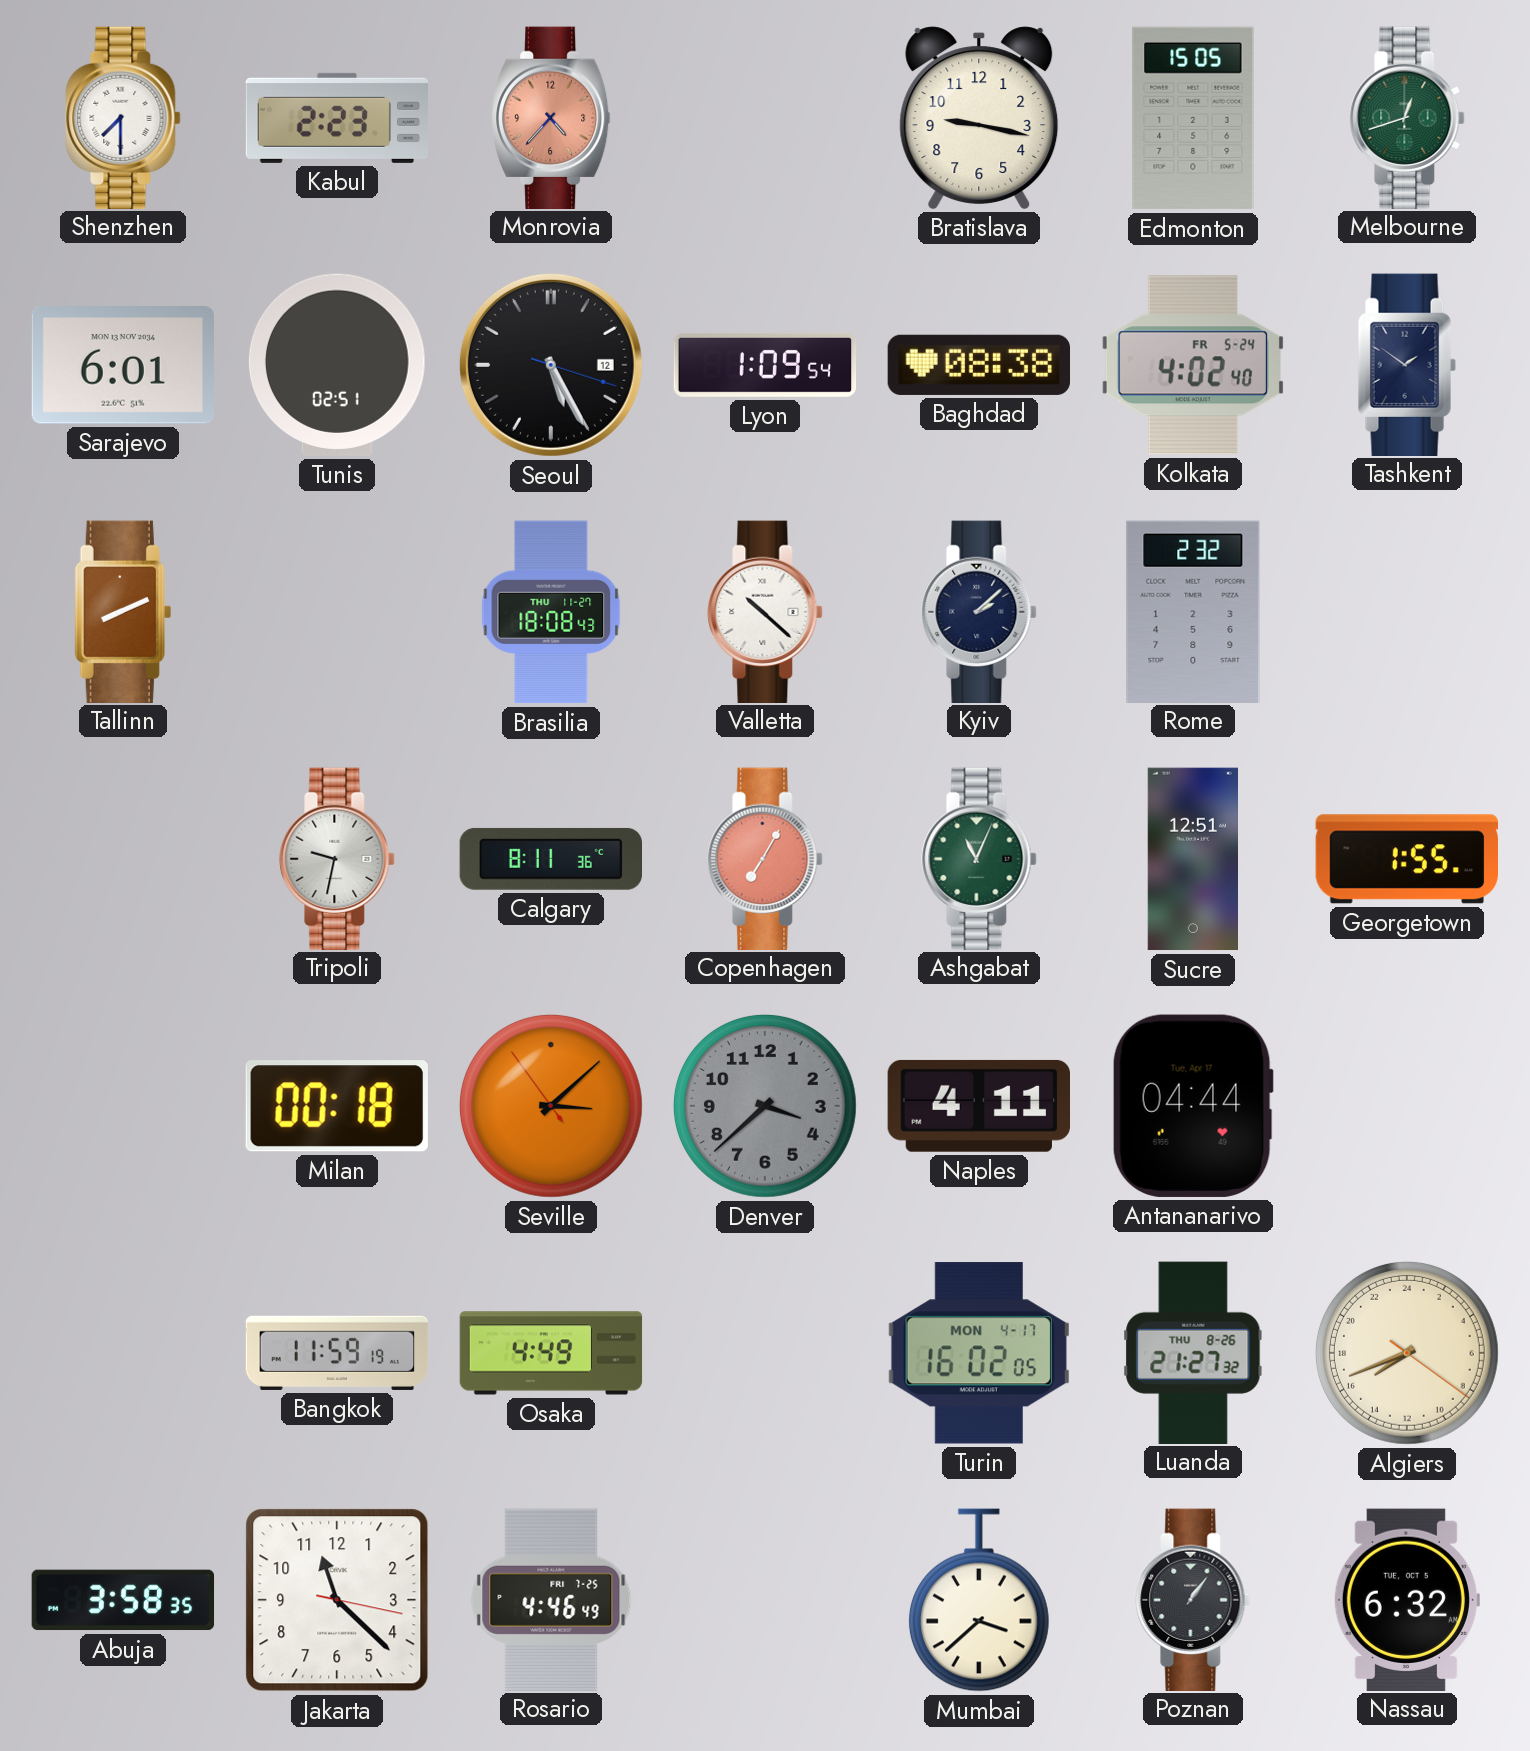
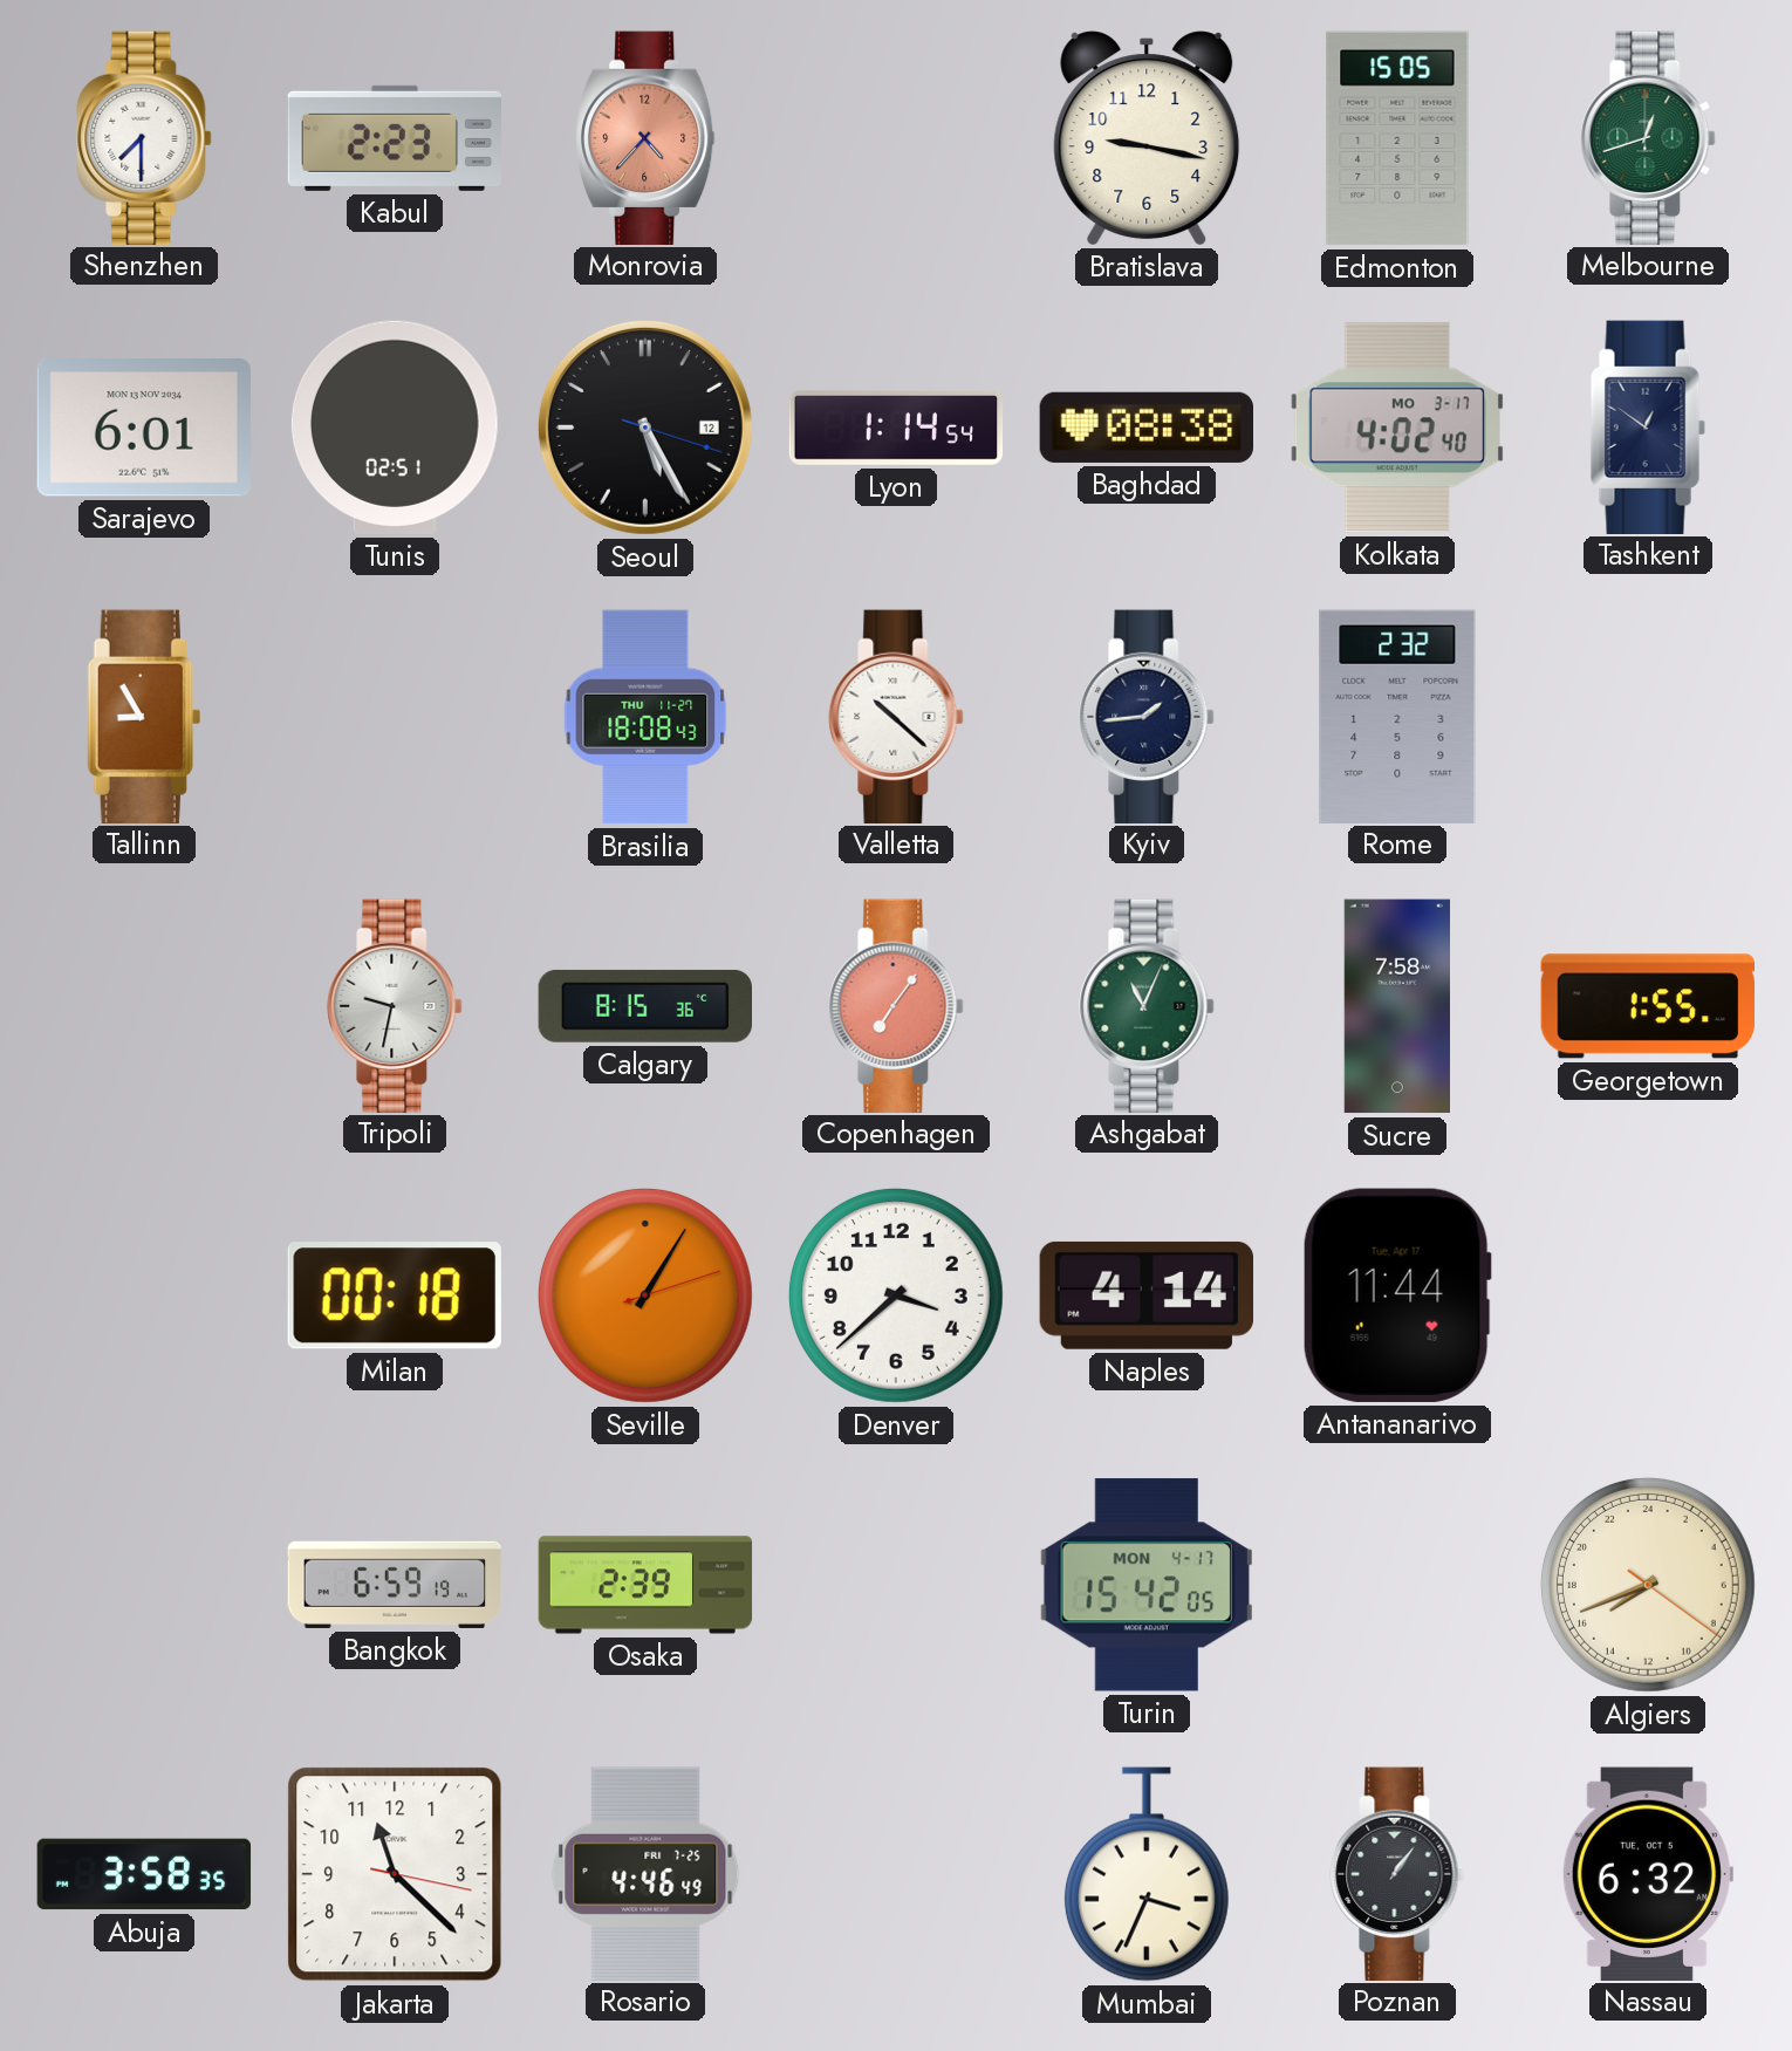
Lyon: 1:09 -> 1:14
Kolkata date: FR 5-24 -> MO 3-17
Tashkent: 1:51 -> 12:51
Tallinn: 8:11 -> 8:55
Kyiv: 2:08 -> 1:44
Calgary: 8:11 -> 8:15
Copenhagen: 7:05 -> 7:06
Sucre: 12:51 -> 7:58
Seville: 3:07 -> 1:05
Denver dial: grey -> white
Naples: 4:11 -> 4:14
Antananarivo: 04:44 -> 11:44
Bangkok: 11:59 -> 6:59
Osaka: 4:49 -> 2:39
Turin: 16:02 -> 15:42
Luanda: 21:27 -> none
Mumbai: 3:38 -> 3:34
